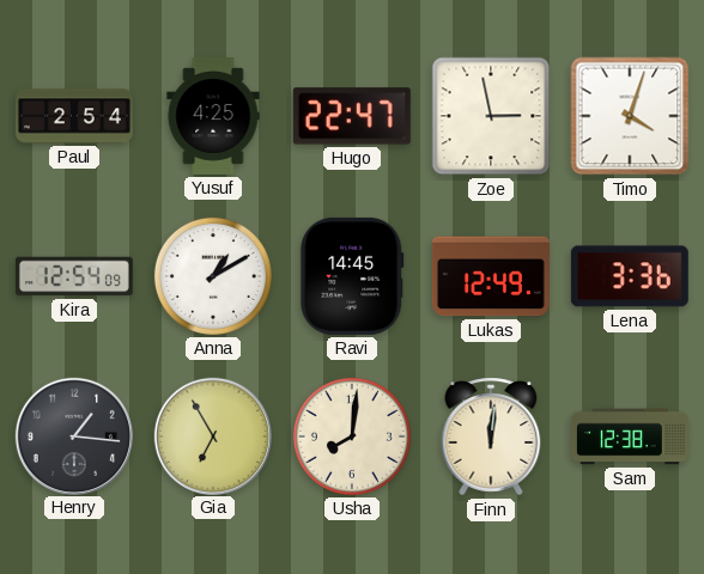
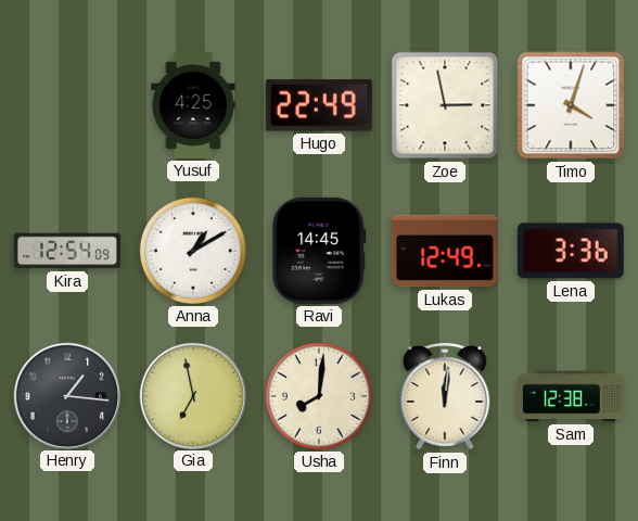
Paul: 2:54 -> none
Hugo: 22:47 -> 22:49
Gia: 6:55 -> 6:58
